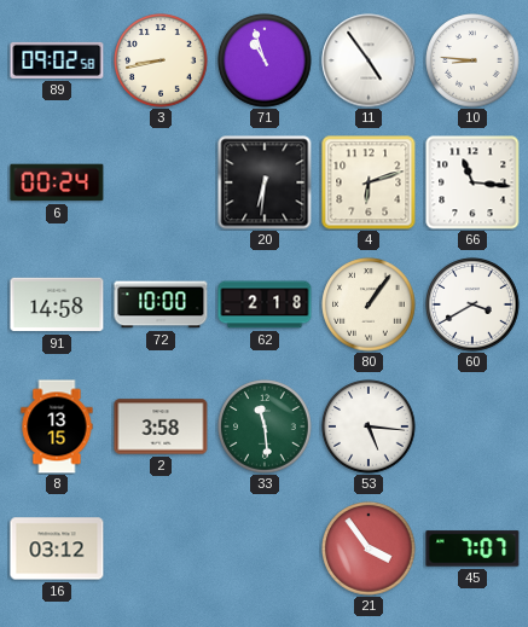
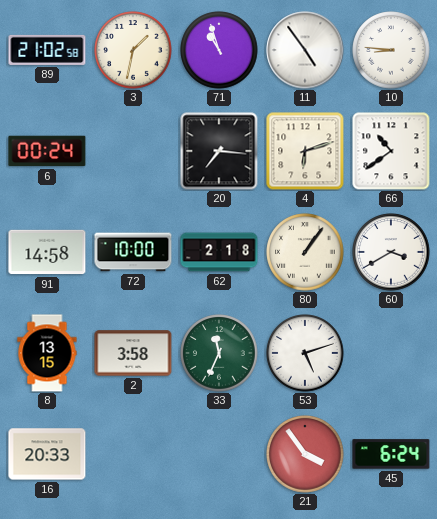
89: 09:02 -> 21:02
3: 8:43 -> 1:32
20: 6:31 -> 7:16
66: 11:16 -> 10:39
33: 11:29 -> 11:34
53: 5:16 -> 5:12
16: 03:12 -> 20:33
45: 7:07 -> 6:24
